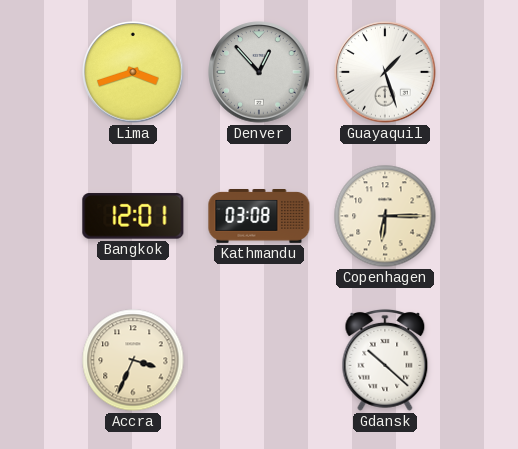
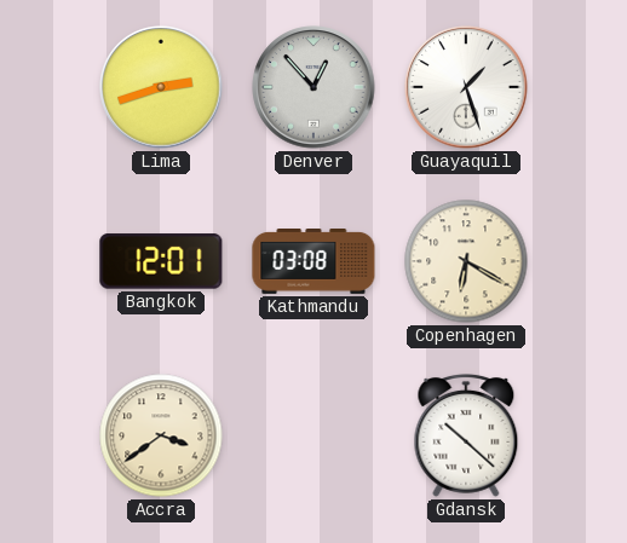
Lima: 3:42 -> 2:42
Copenhagen: 6:15 -> 6:20
Accra: 3:34 -> 3:39
